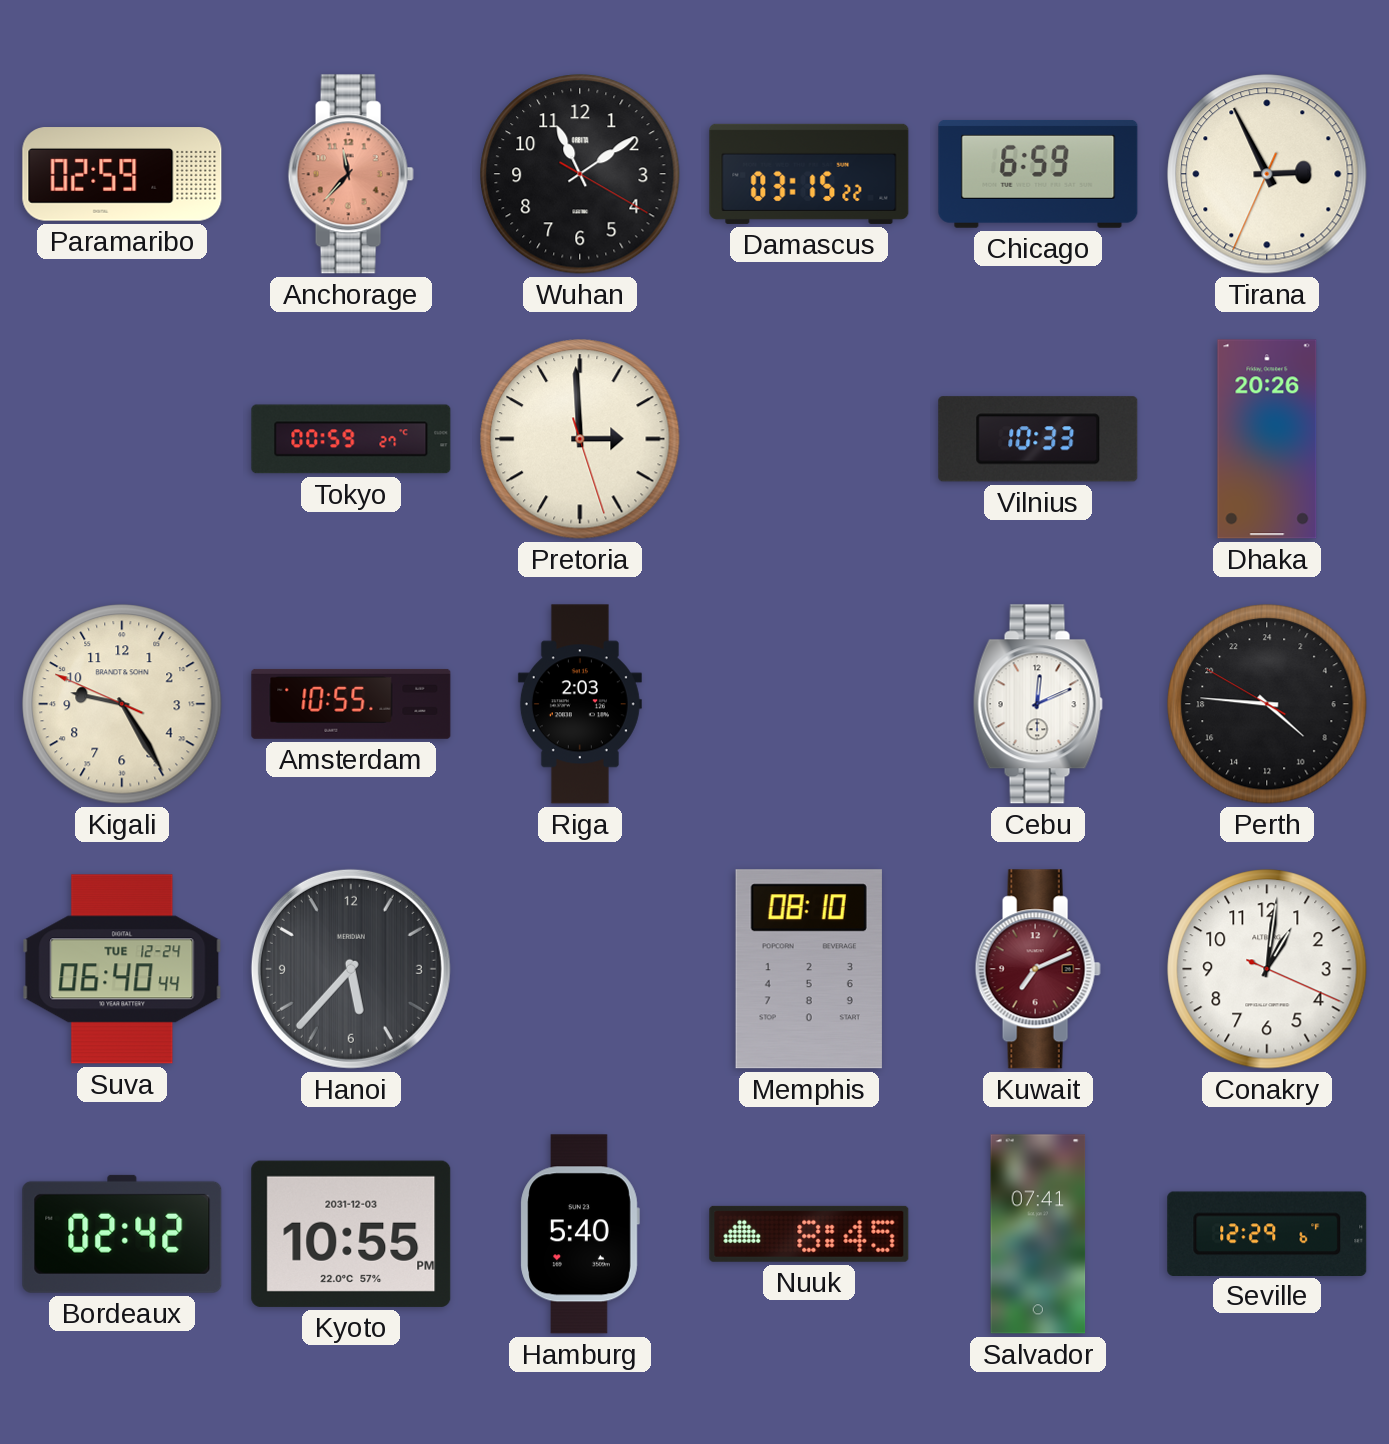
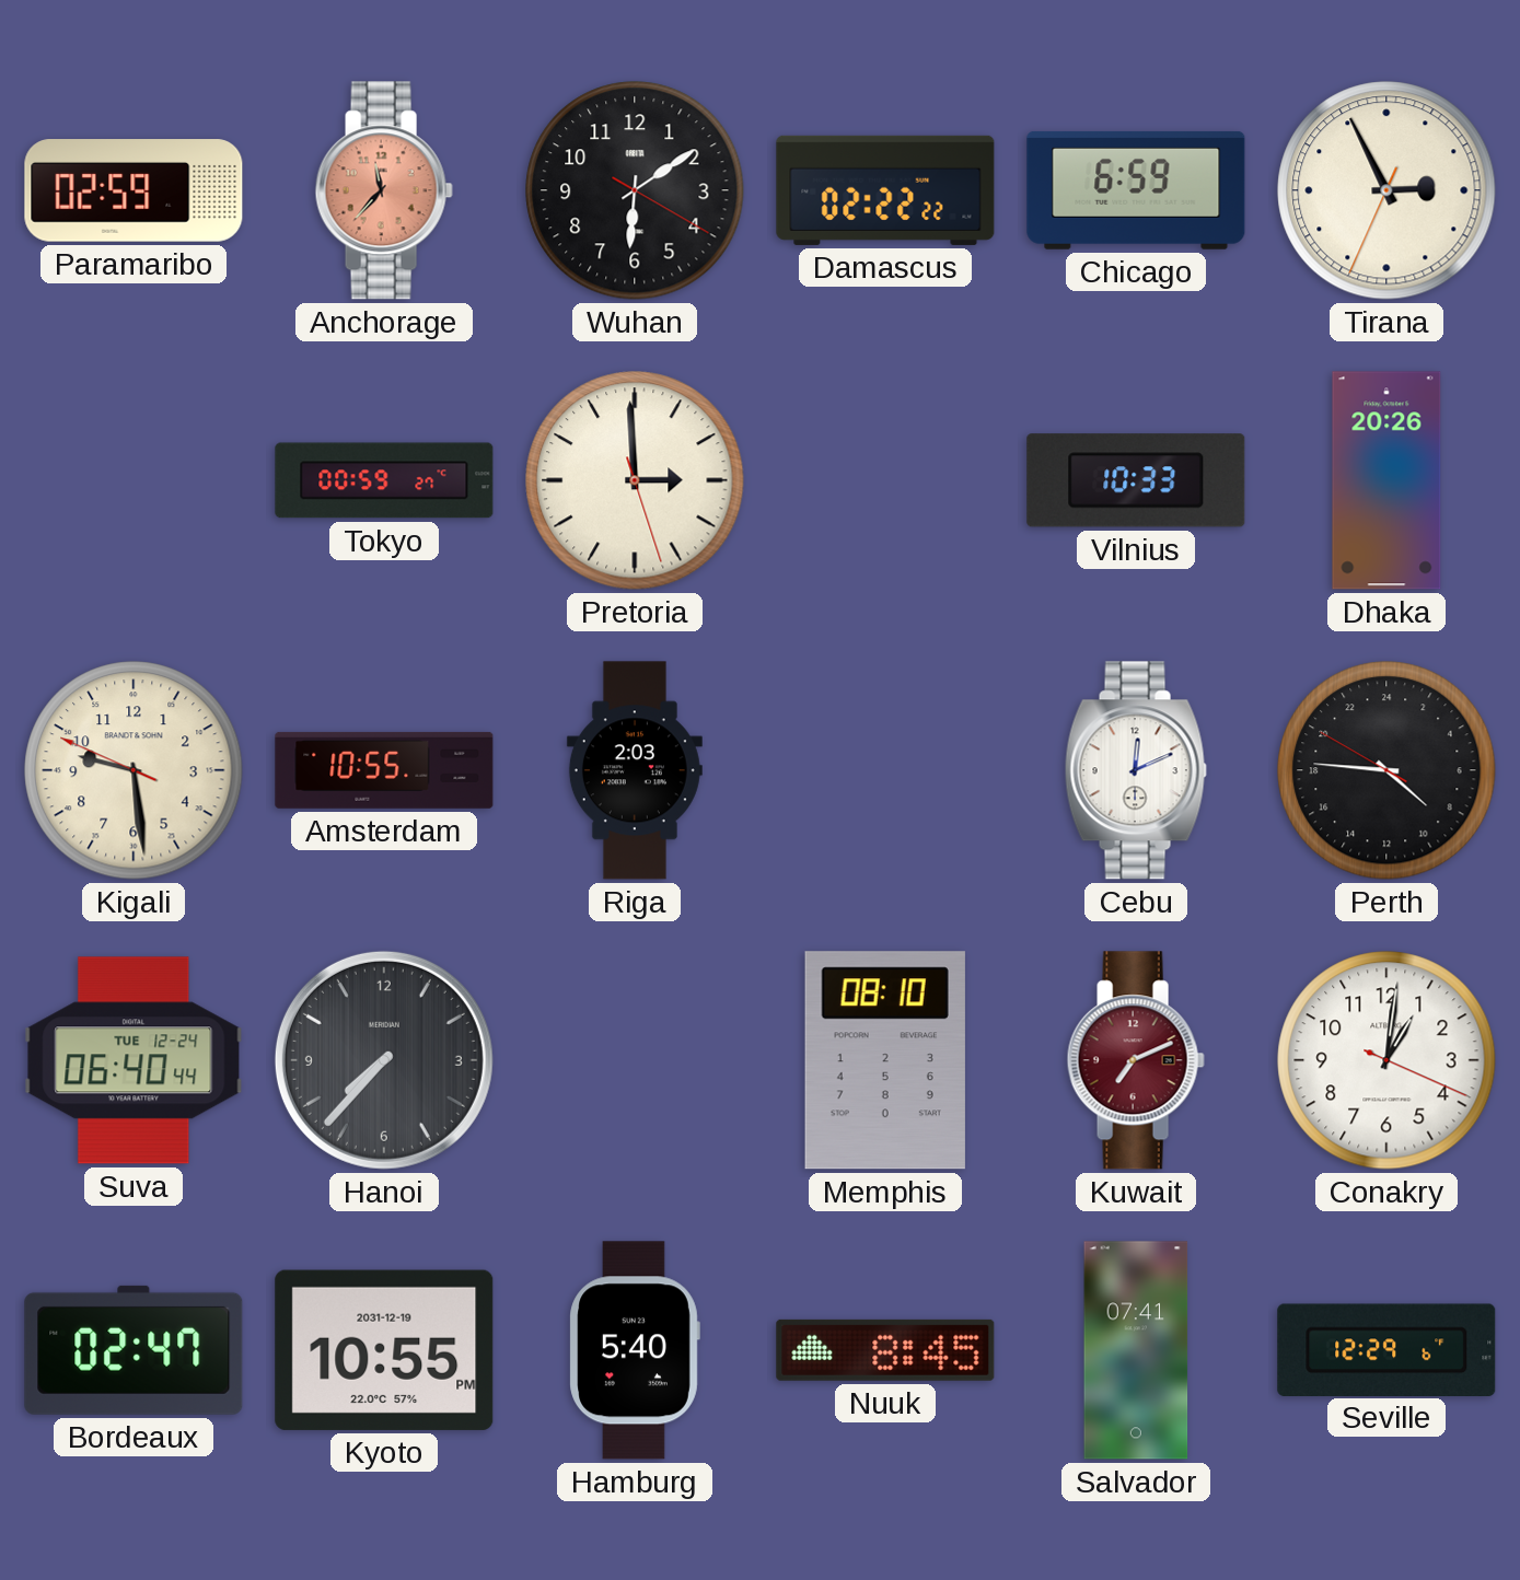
Wuhan: 11:09 -> 6:09
Damascus: 03:15 -> 02:22
Kigali: 9:24 -> 9:28
Hanoi: 5:37 -> 7:37
Bordeaux: 02:42 -> 02:47
Kyoto date: 2031-12-03 -> 2031-12-19
